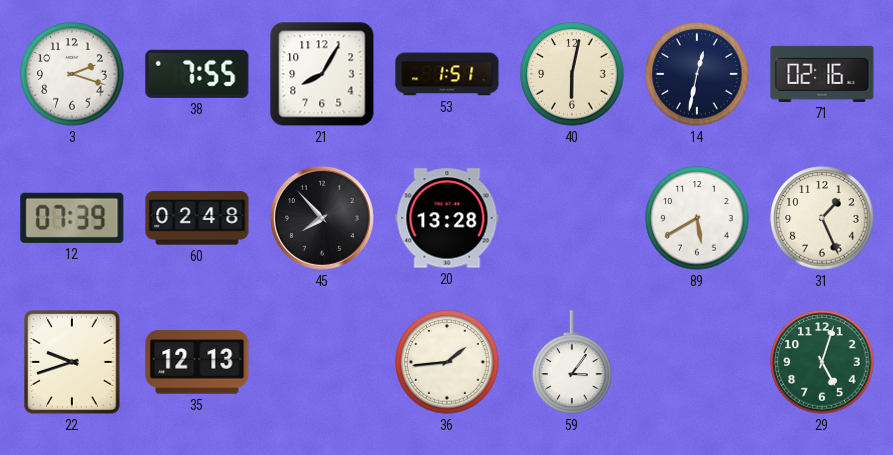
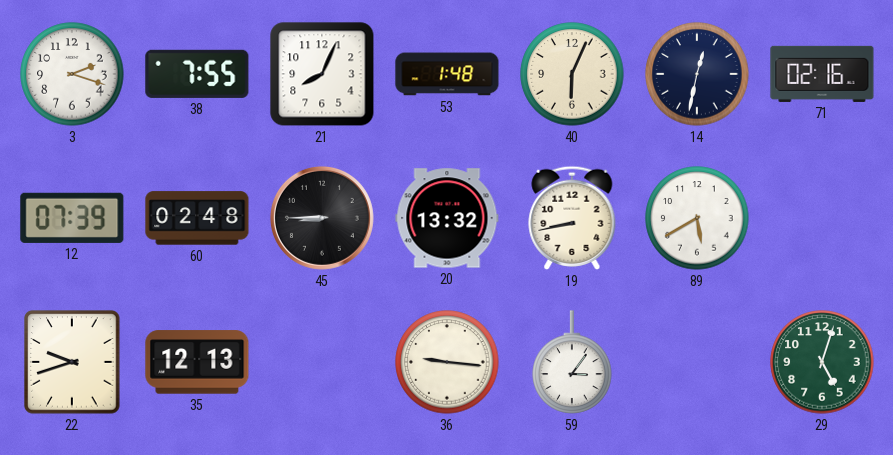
21: 8:05 -> 8:04
53: 1:51 -> 1:48
40: 6:02 -> 6:04
45: 7:53 -> 8:45
20: 13:28 -> 13:32
19: none -> 8:43
31: 1:26 -> none
36: 1:44 -> 9:16
